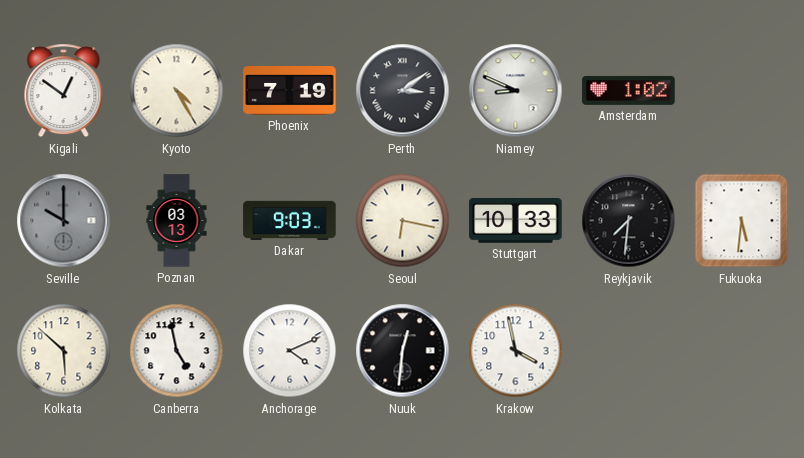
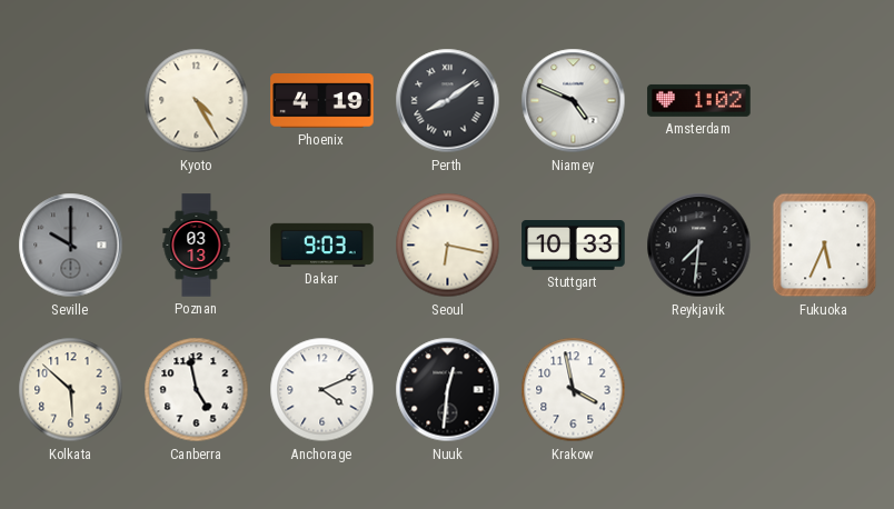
Kigali: 12:51 -> none
Phoenix: 7:19 -> 4:19
Perth: 3:09 -> 8:09
Niamey: 8:49 -> 4:49
Fukuoka: 5:31 -> 5:34
